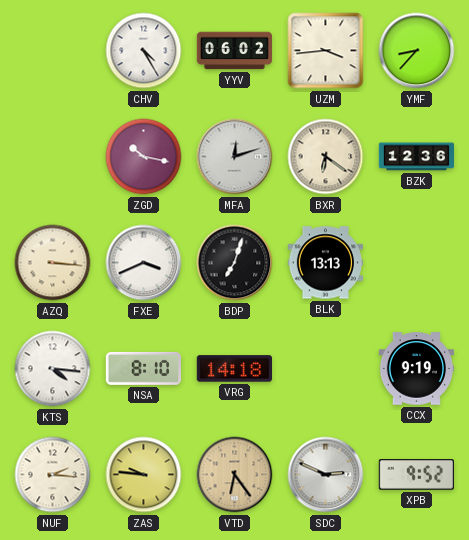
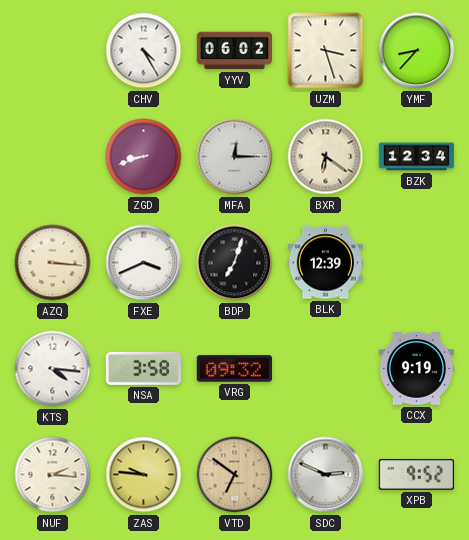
UZM: 3:44 -> 3:27
ZGD: 10:17 -> 8:42
MFA: 12:12 -> 12:15
BZK: 12:36 -> 12:34
BLK: 13:13 -> 12:39
NSA: 8:10 -> 3:58
VRG: 14:18 -> 09:32
VTD: 6:24 -> 6:51
